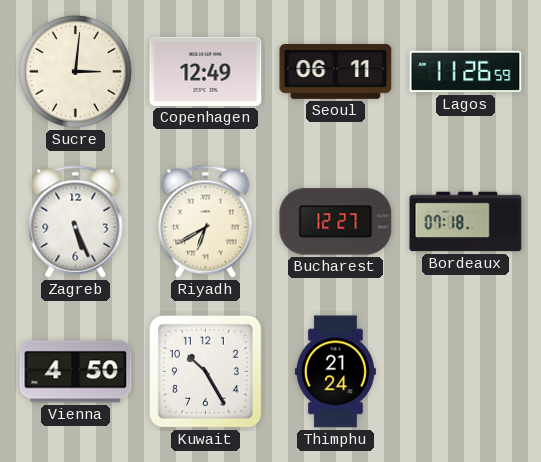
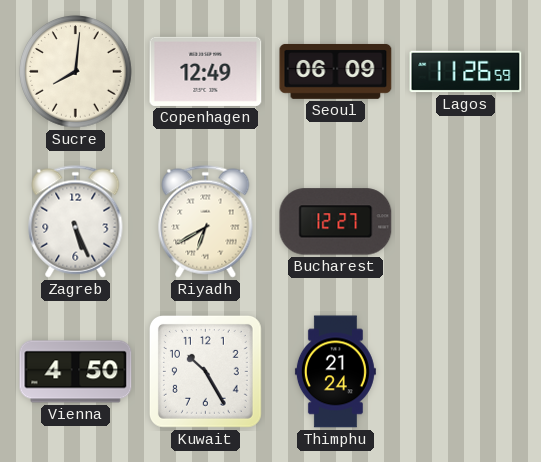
Sucre: 3:01 -> 8:01
Seoul: 06:11 -> 06:09
Bordeaux: 07:18 -> none
